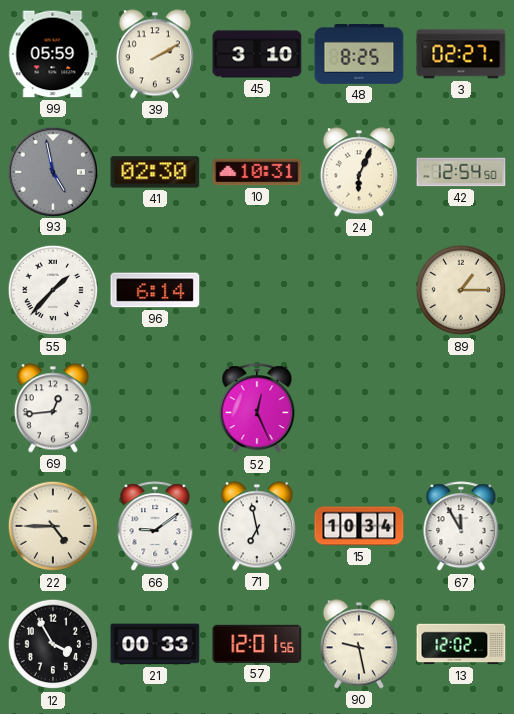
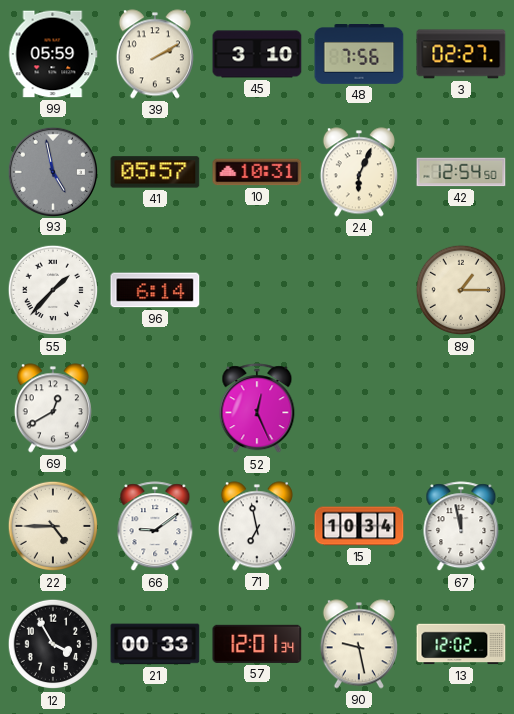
48: 8:25 -> 7:56
41: 02:30 -> 05:57
69: 12:44 -> 12:40
67: 11:55 -> 11:58
57: 12:01:56 -> 12:01:34
